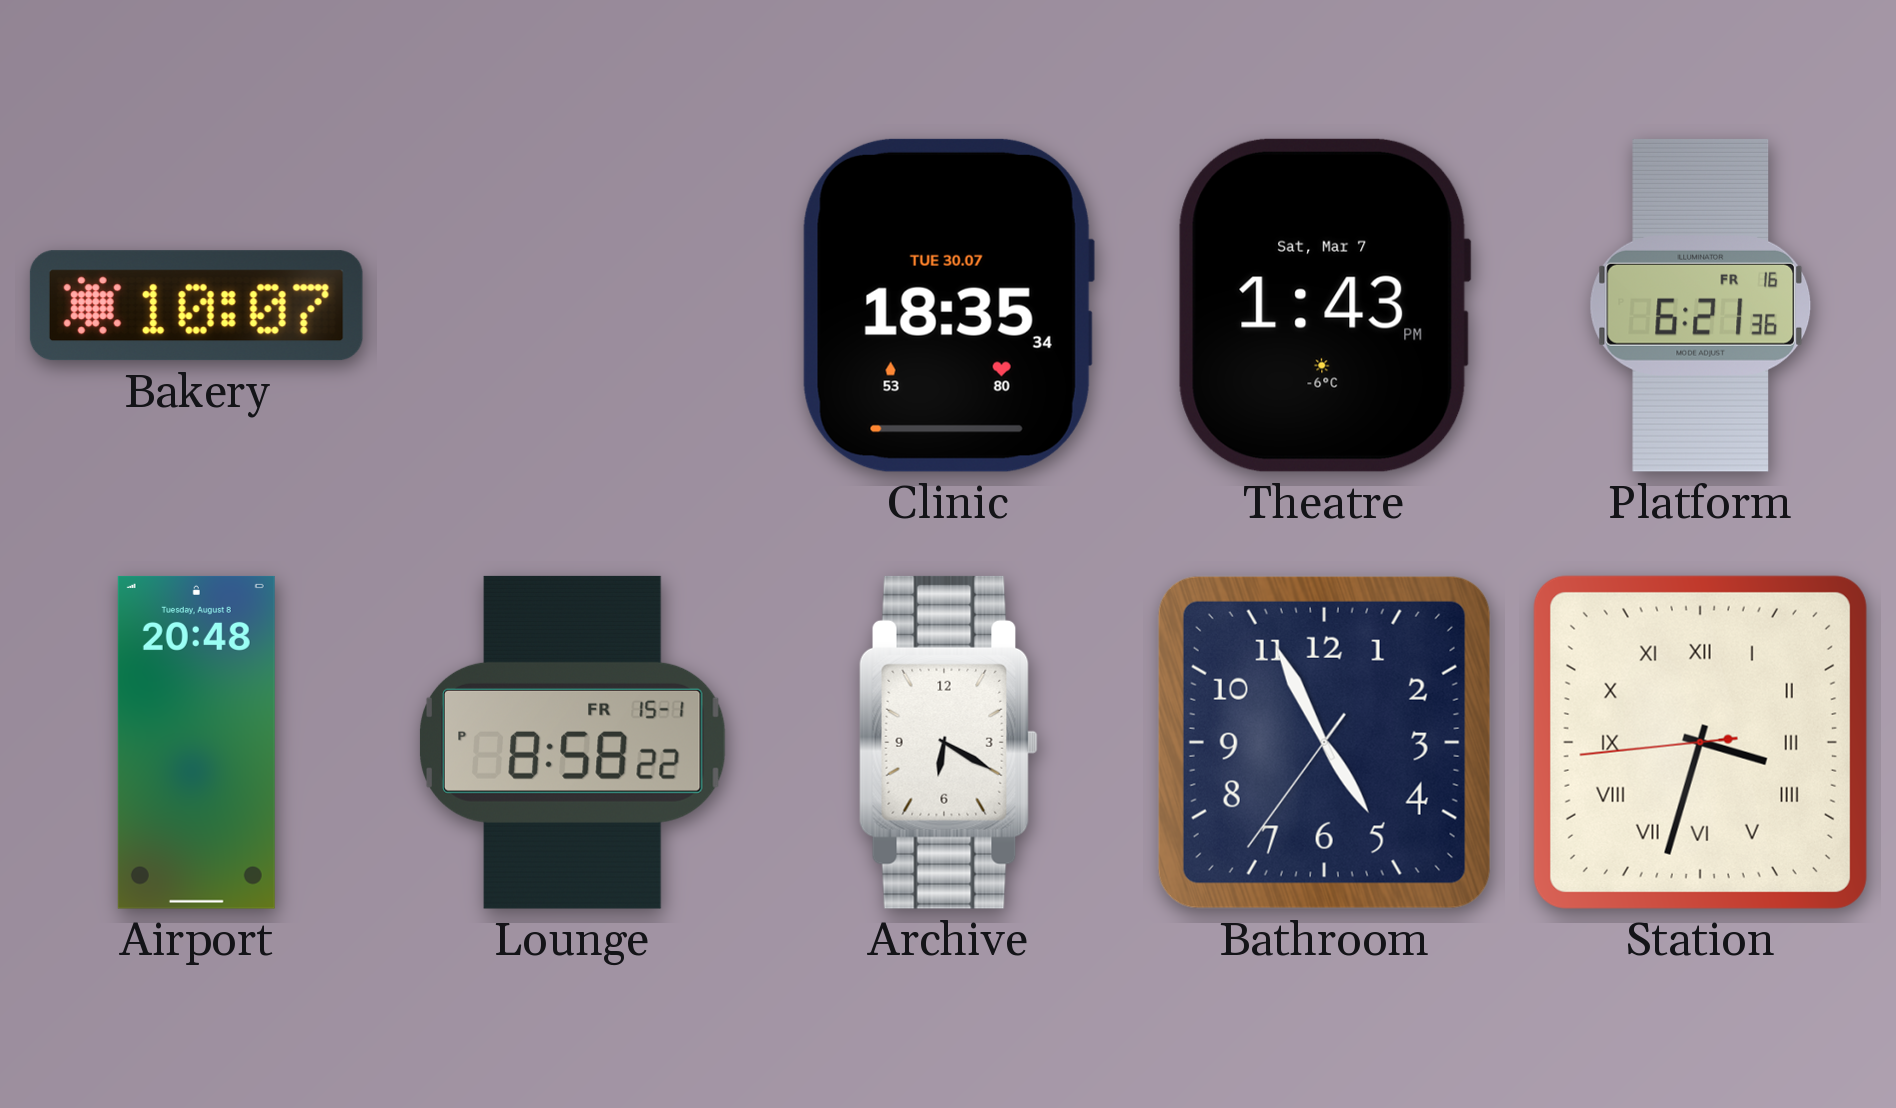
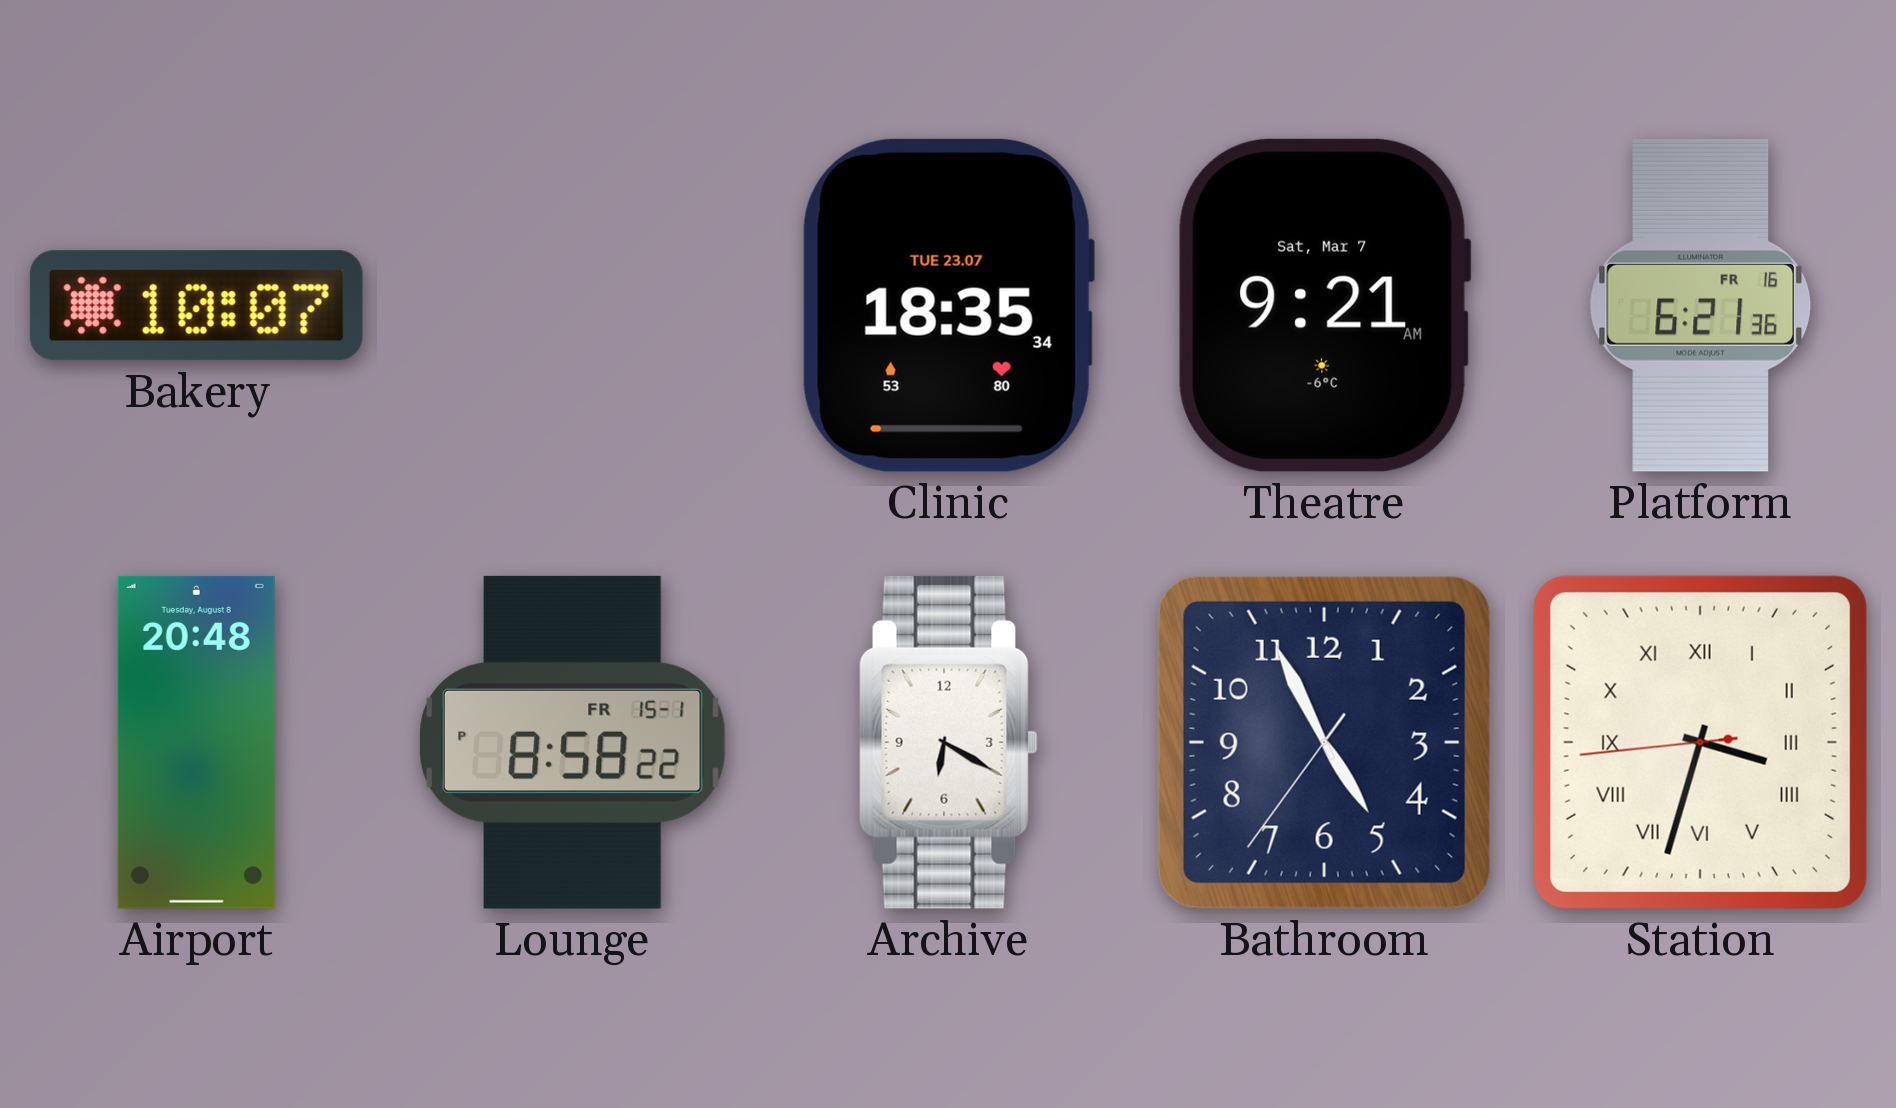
Clinic date: TUE 30.07 -> TUE 23.07
Theatre: 1:43 -> 9:21
